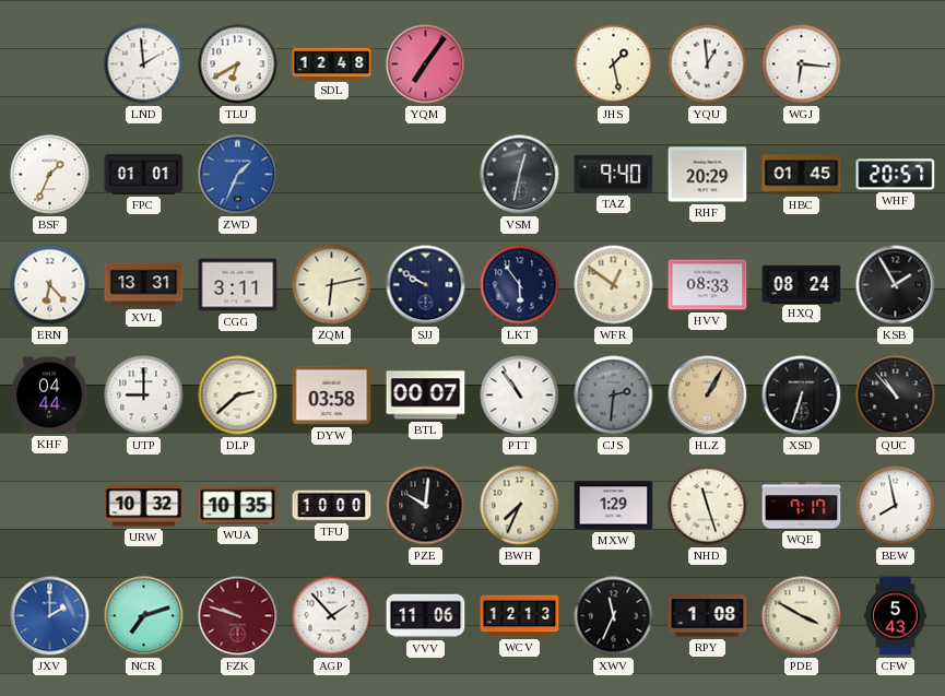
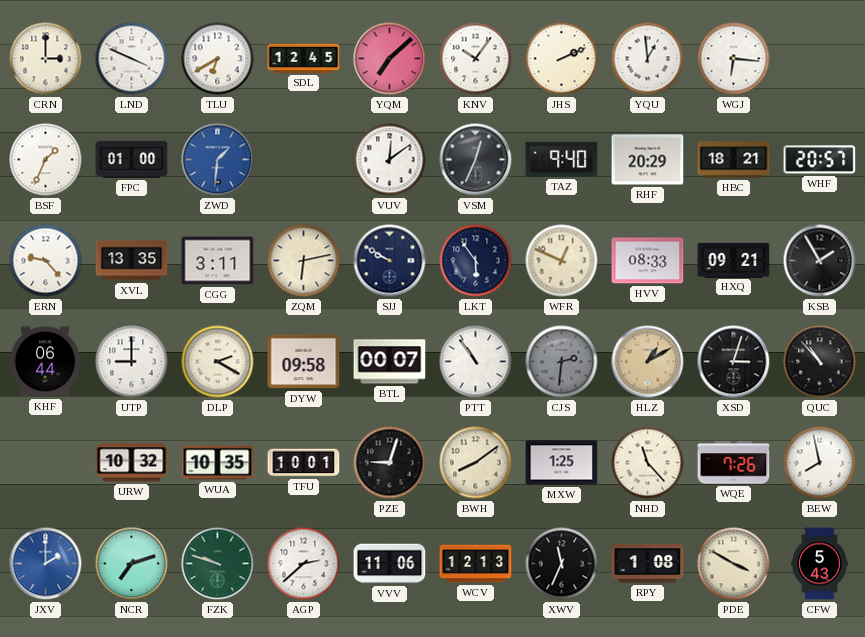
CRN: none -> 3:00
LND: 1:59 -> 3:49
SDL: 12:48 -> 12:45
YQM: 7:06 -> 7:08
KNV: none -> 10:06
JHS: 1:28 -> 2:11
FPC: 01:01 -> 01:00
ZWD: 1:34 -> 1:31
VUV: none -> 12:09
VSM: 12:32 -> 12:34
HBC: 01:45 -> 18:21
ERN: 6:23 -> 9:23
XVL: 13:31 -> 13:35
WFR: 12:51 -> 12:49
HXQ: 08:24 -> 09:21
KHF: 04:44 -> 06:44
DLP: 2:38 -> 2:20
DYW: 03:58 -> 09:58
HLZ: 1:05 -> 1:10
XSD: 6:33 -> 3:03
TFU: 10:00 -> 10:01
PZE: 10:01 -> 9:03
BWH: 7:34 -> 8:09
MXW: 1:29 -> 1:25
NHD: 11:27 -> 11:23
WQE: 7:17 -> 7:26
FZK dial: burgundy -> green
AGP: 1:53 -> 2:38
